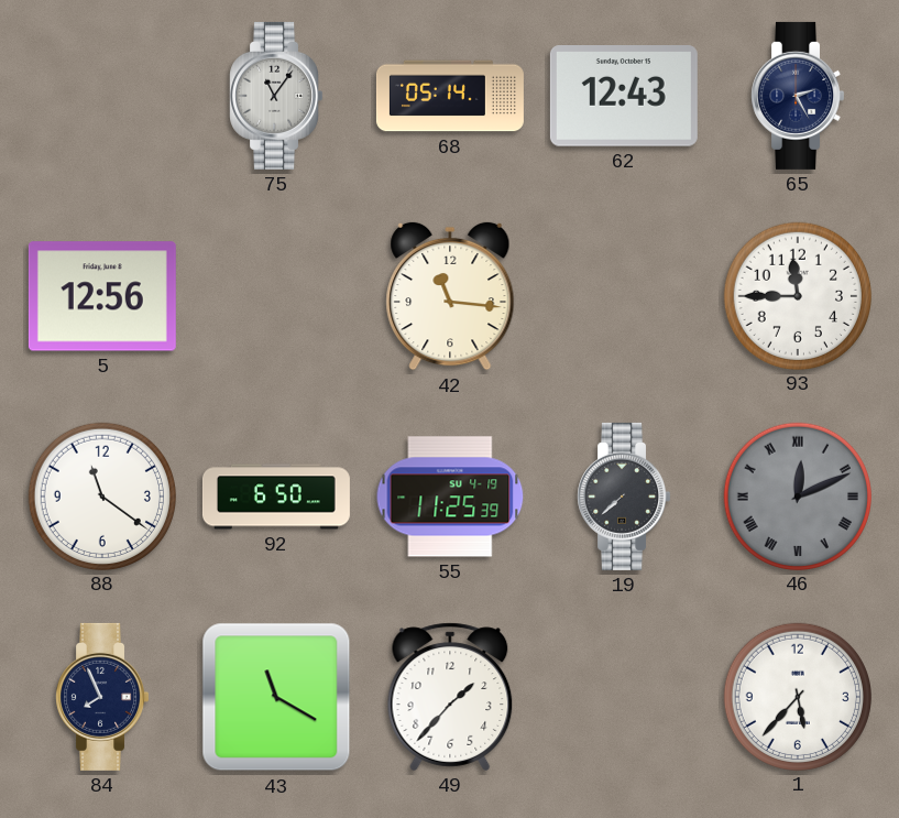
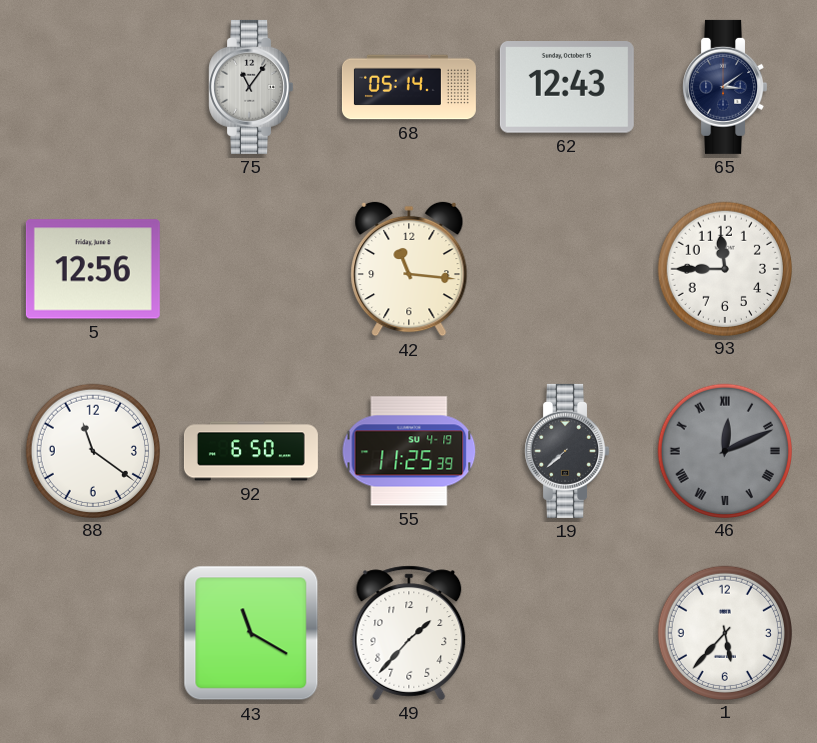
65: 2:25 -> 3:09
84: 7:56 -> none
